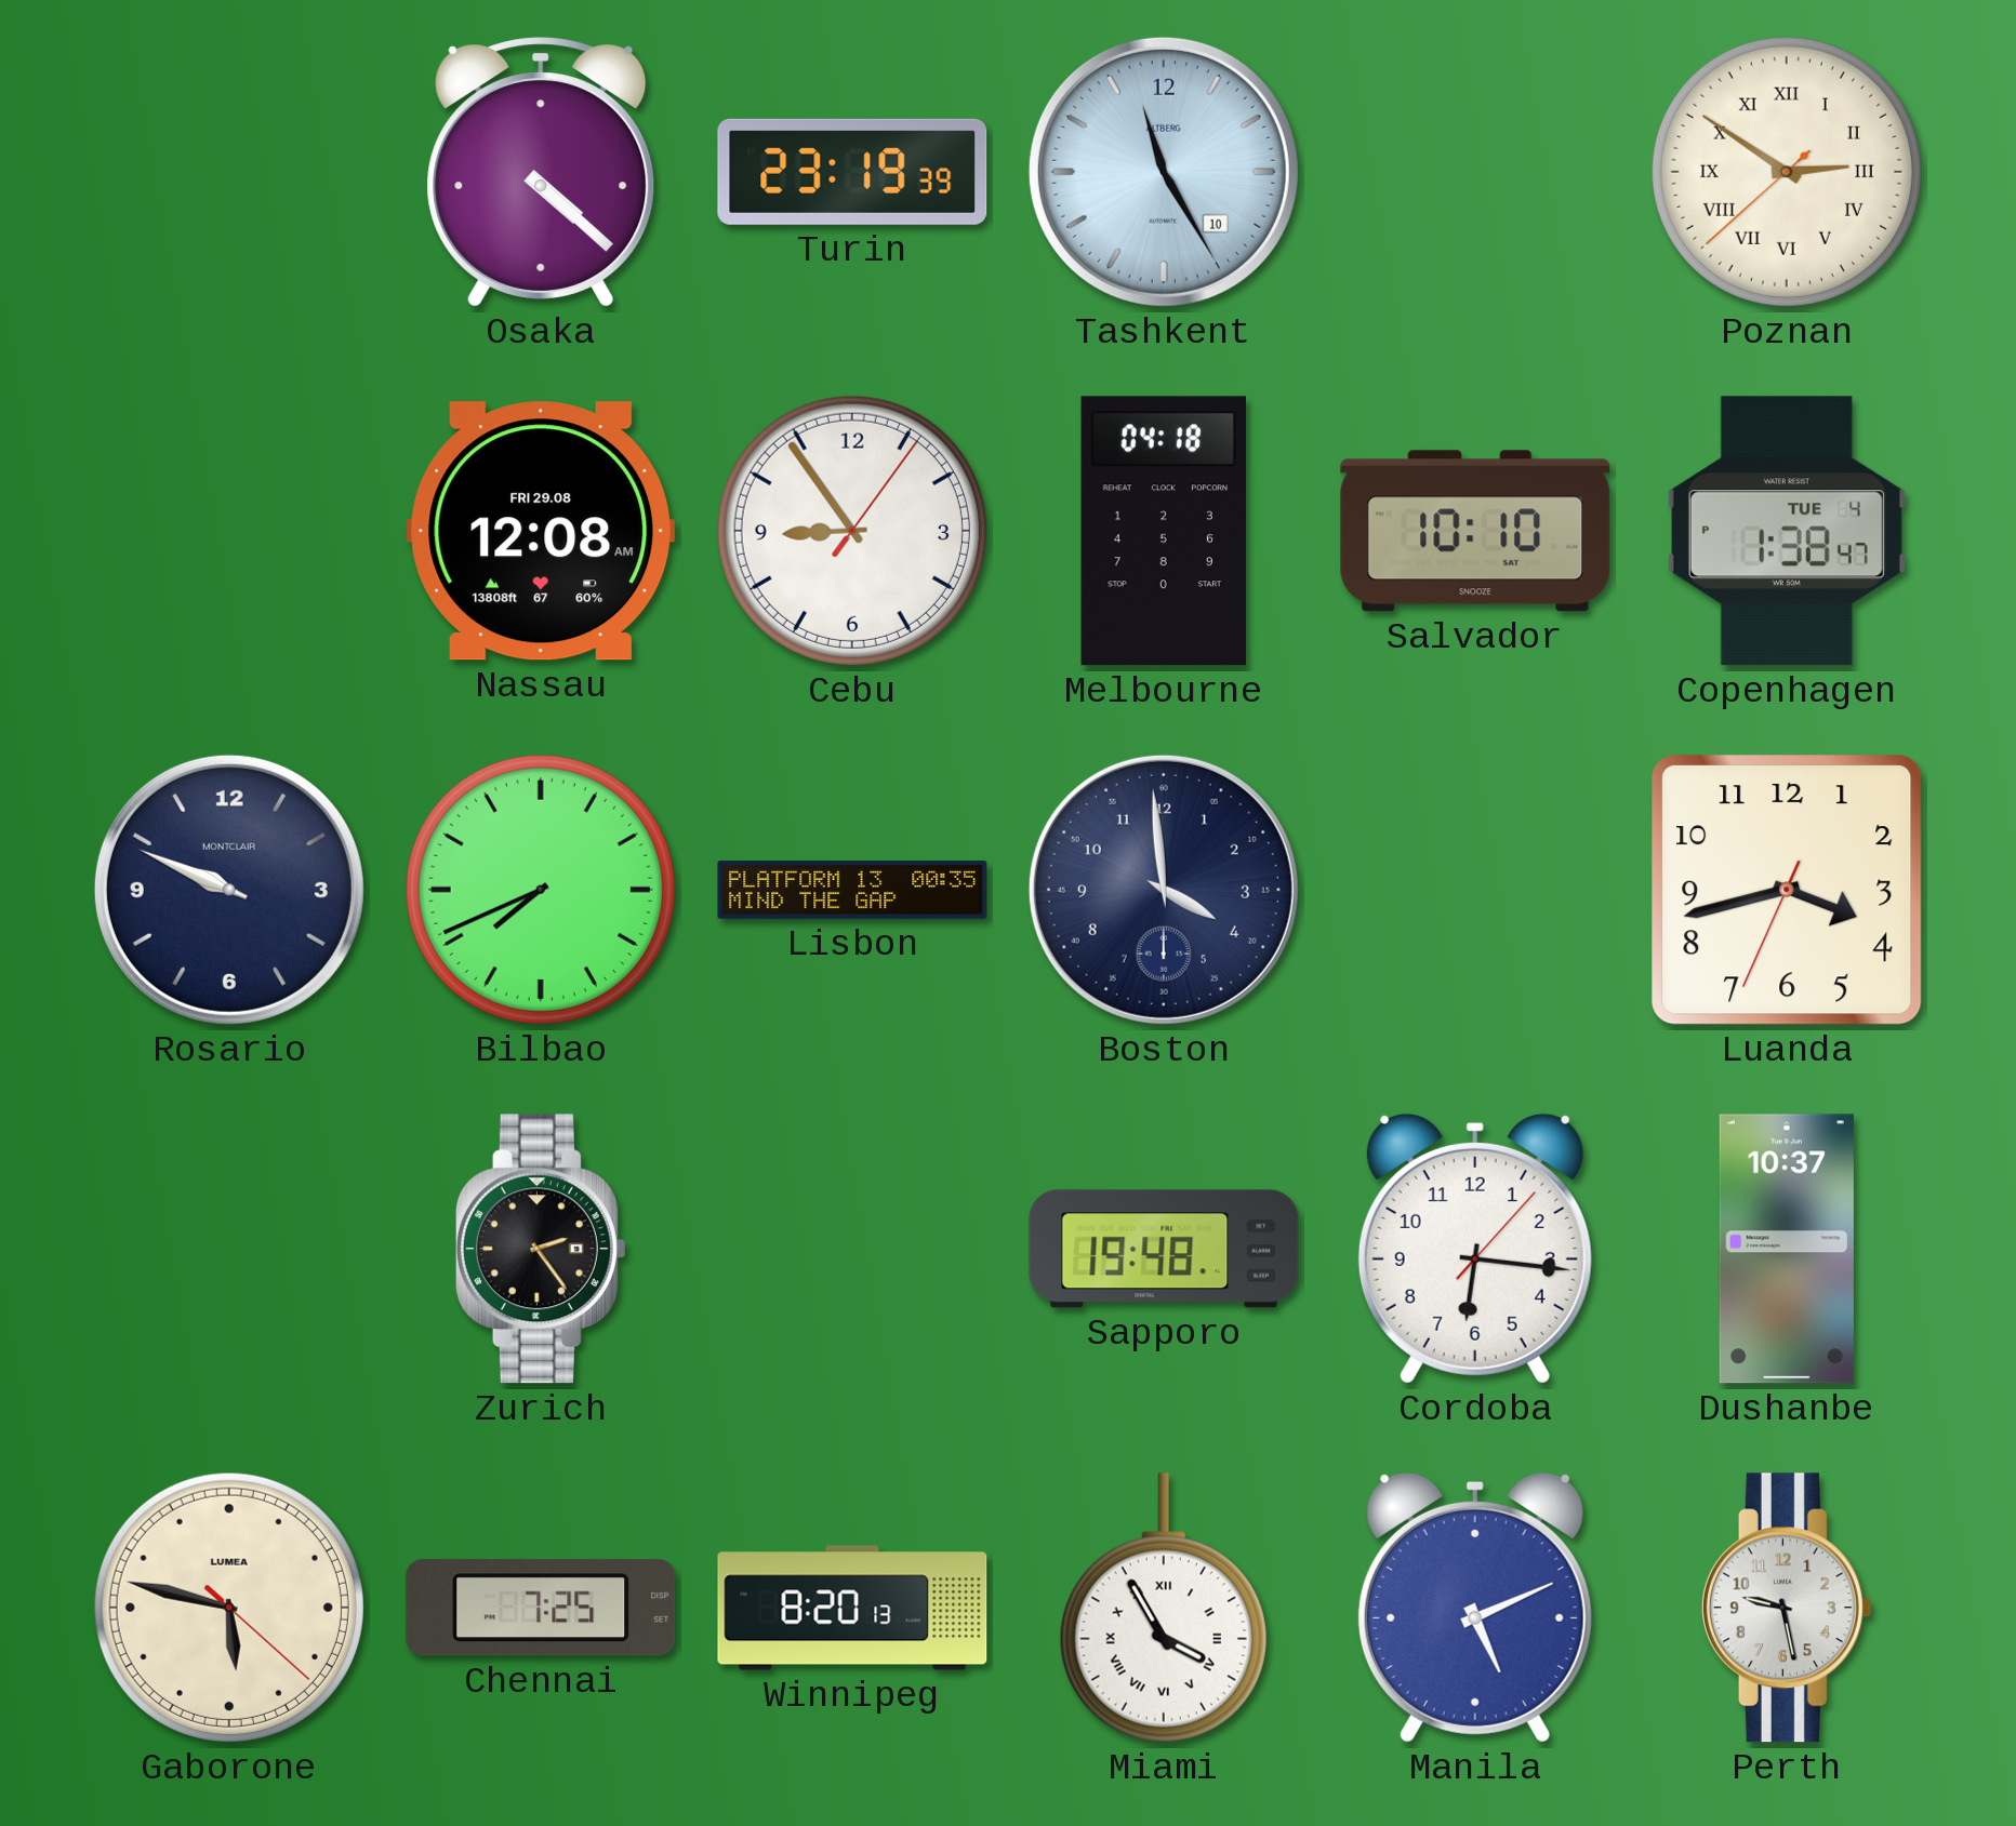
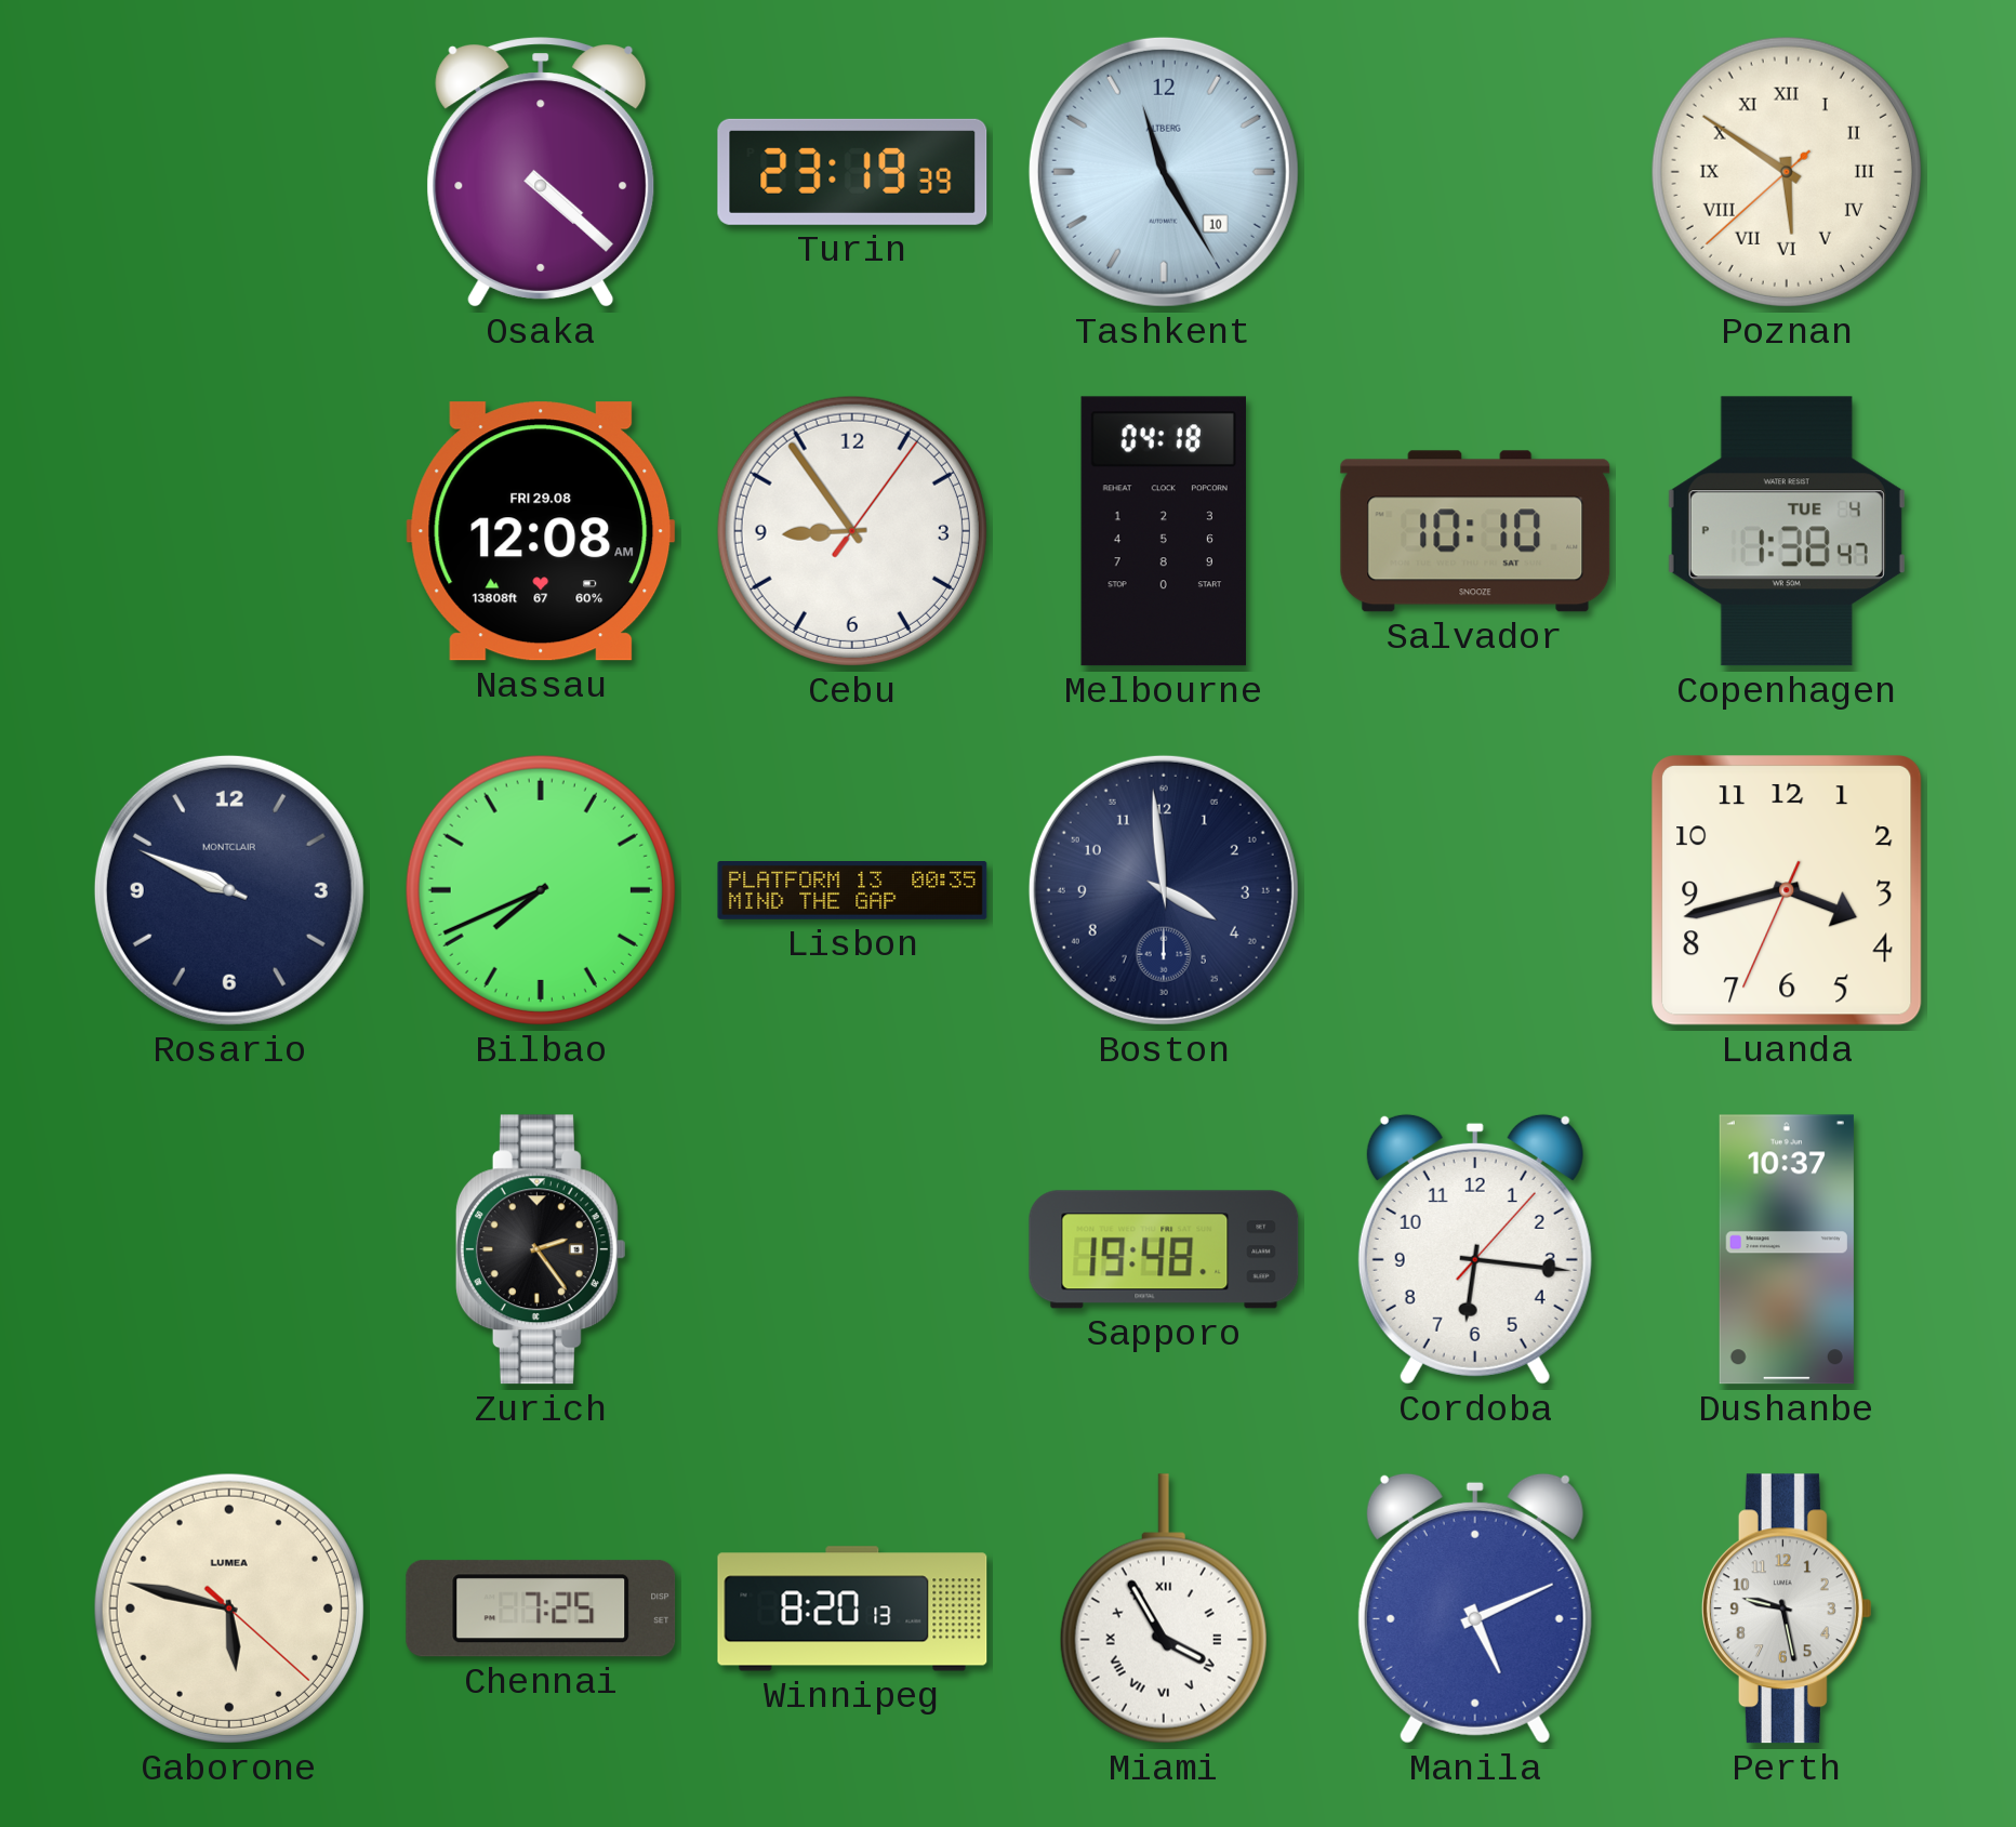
Poznan: 2:50 -> 5:50
